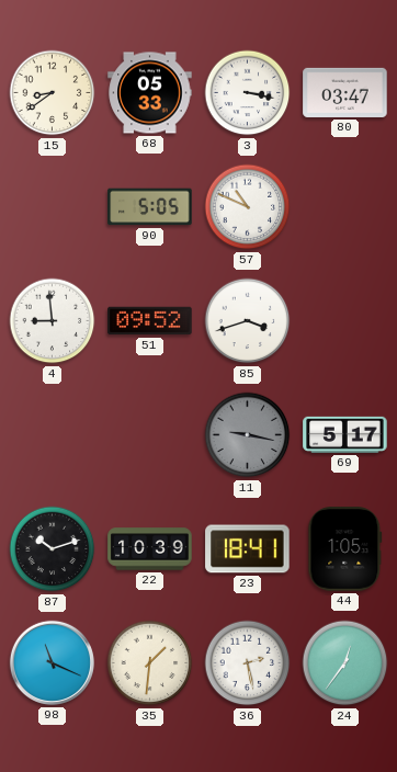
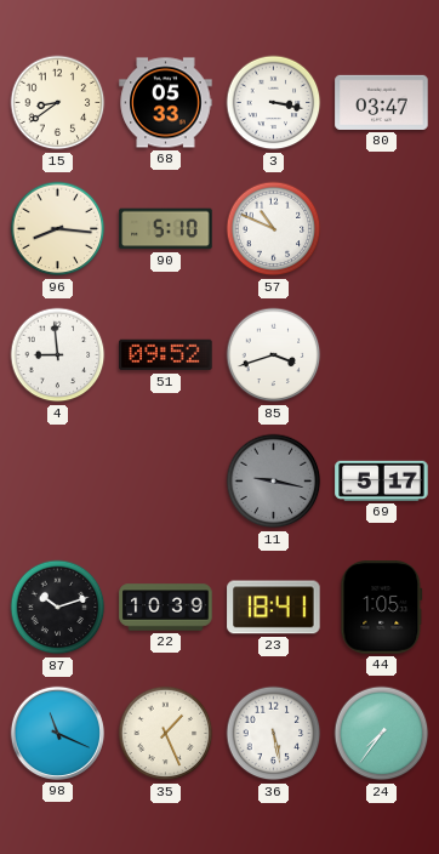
96: none -> 8:16
90: 5:05 -> 5:10
35: 1:31 -> 1:26
36: 2:28 -> 5:28
24: 12:36 -> 7:36
